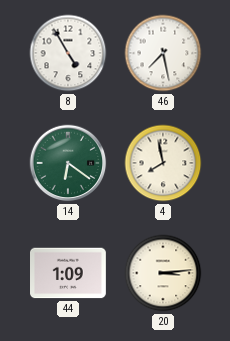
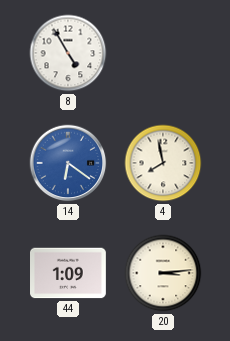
46: 7:28 -> none
14 dial: green -> blue
